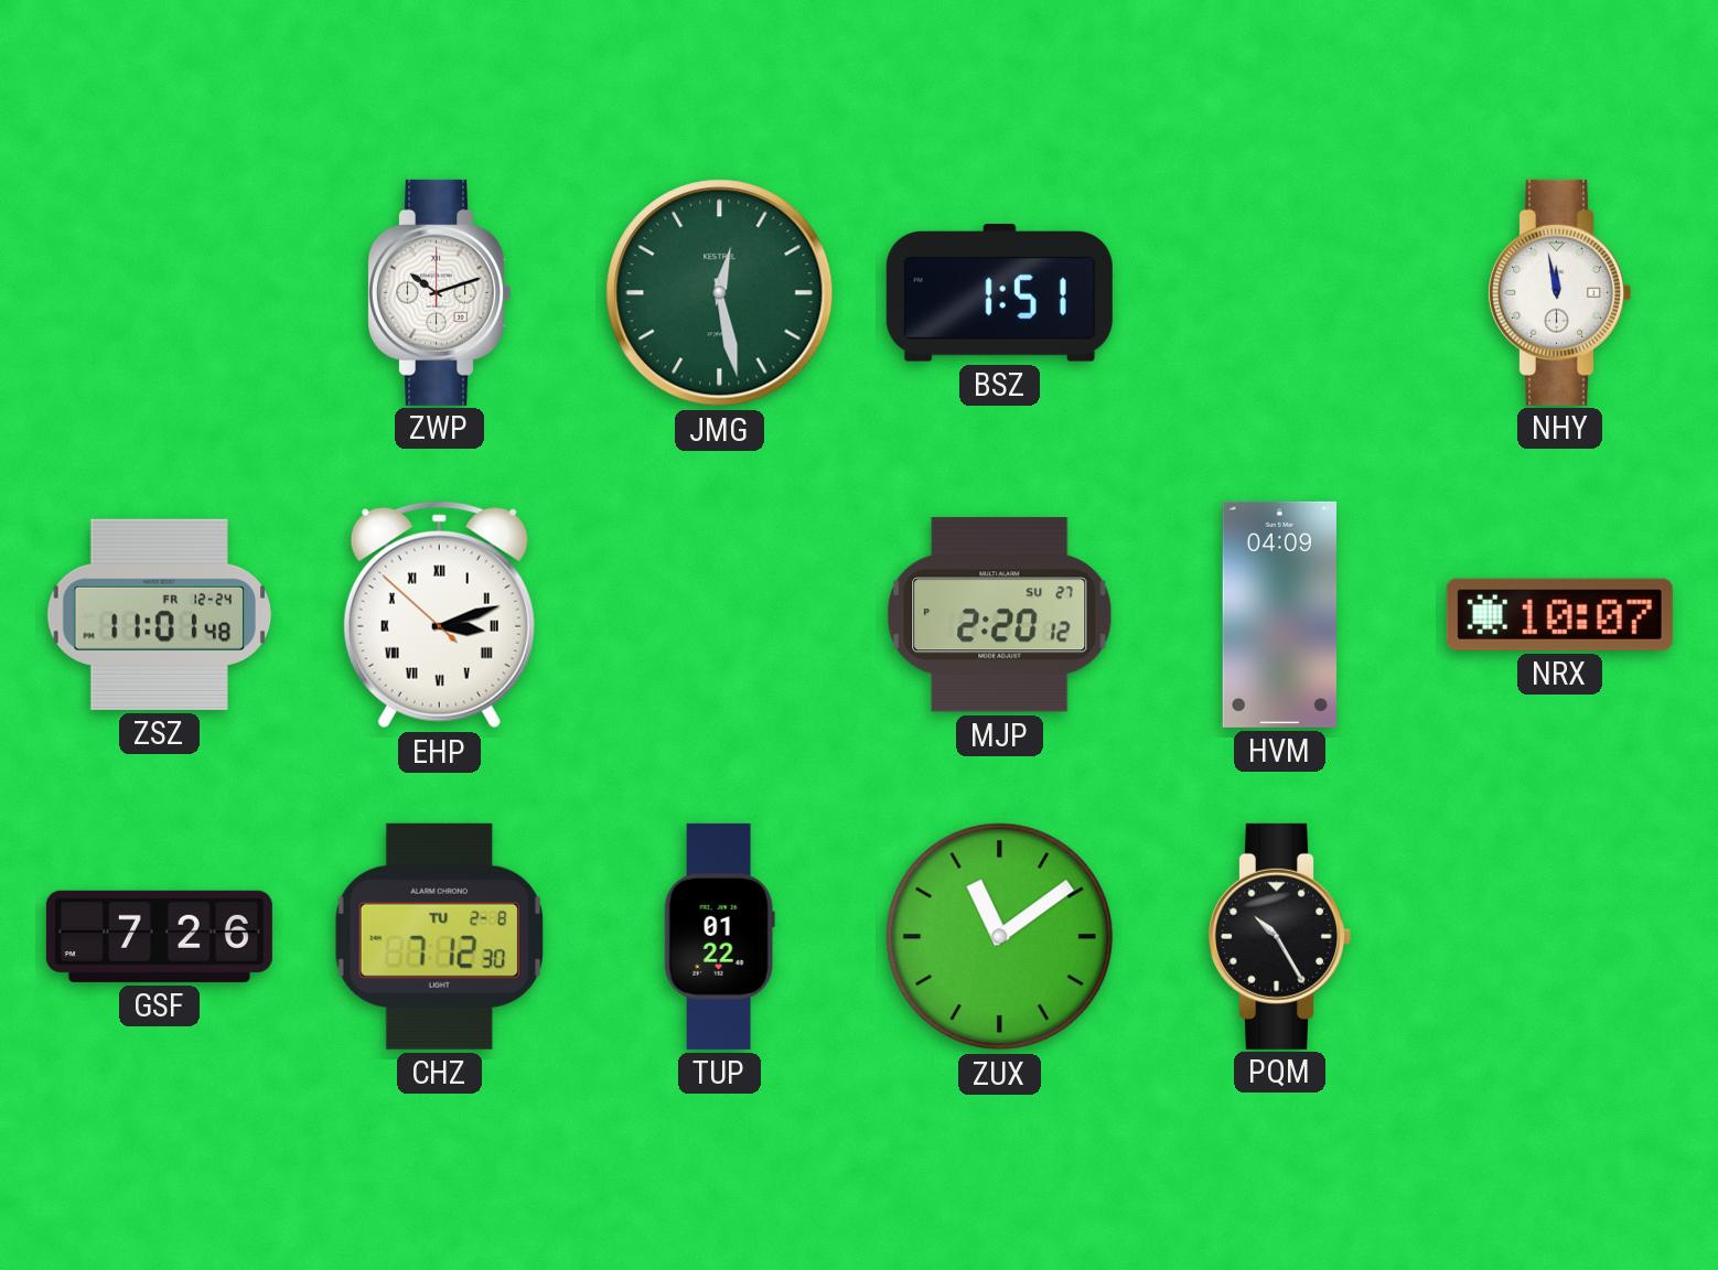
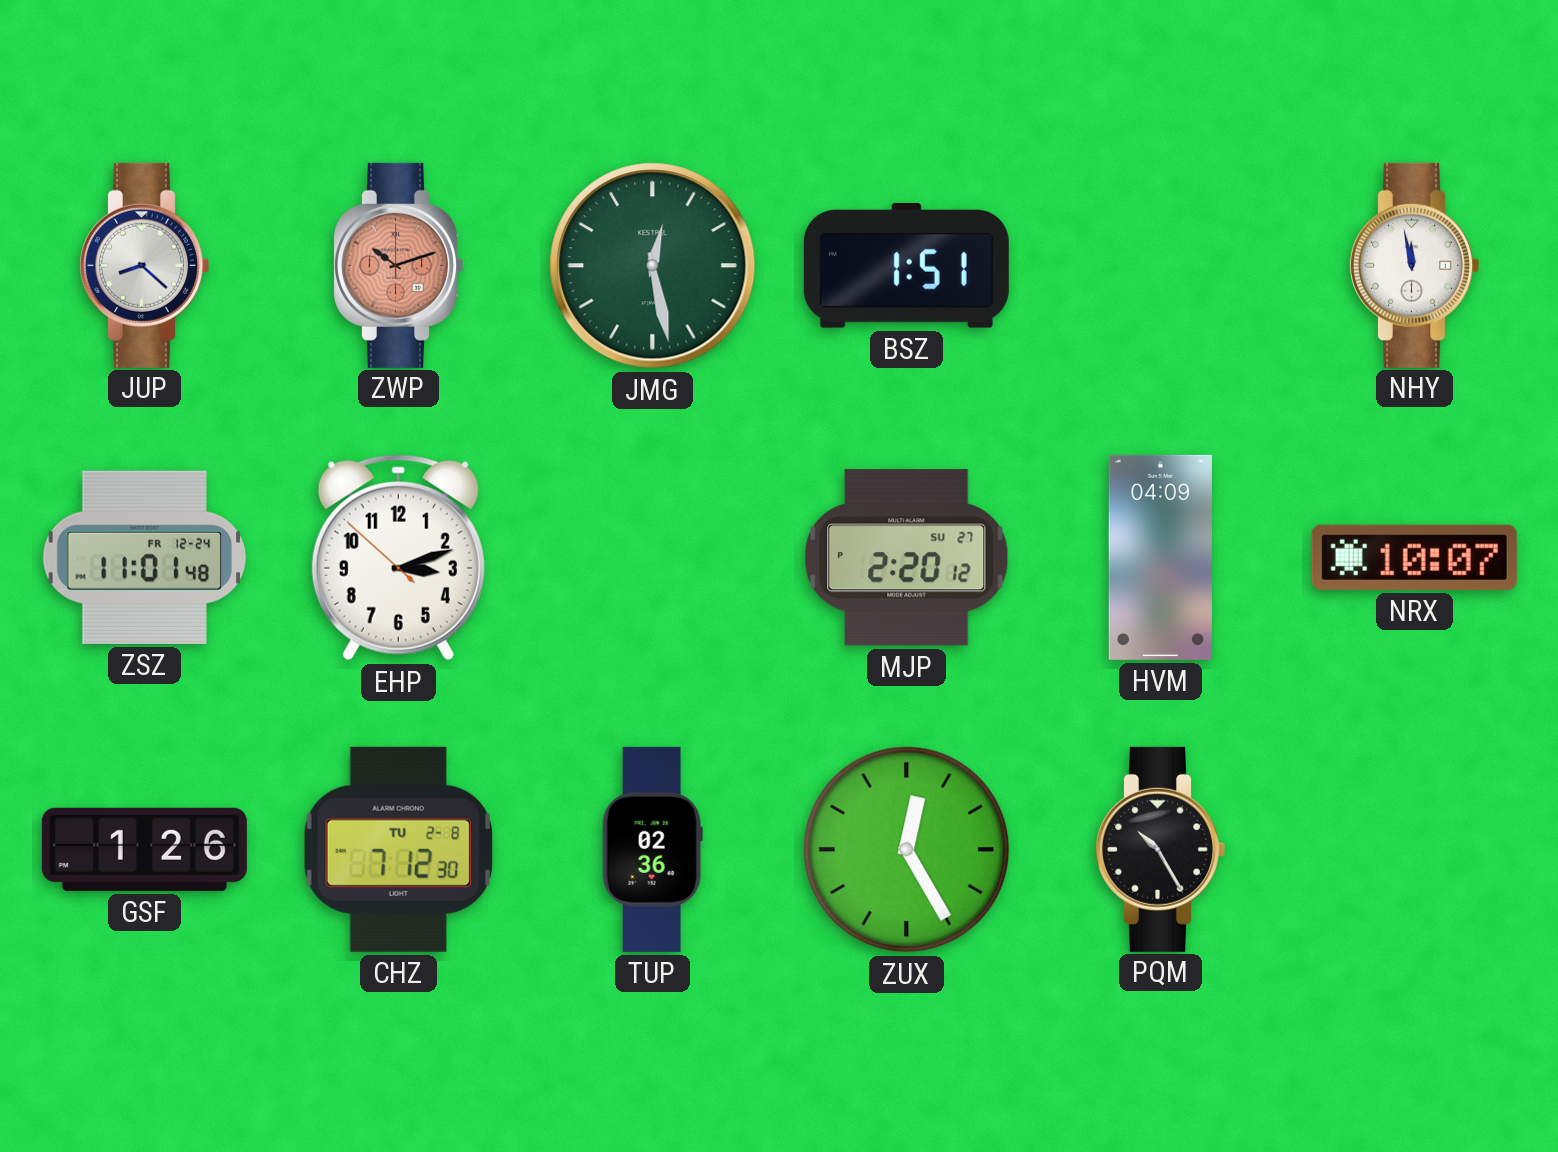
JUP: none -> 8:22
ZWP dial: white -> salmon
EHP numerals: Roman -> Arabic
GSF: 7:26 -> 1:26
TUP: 01:22 -> 02:36
ZUX: 11:09 -> 12:25
